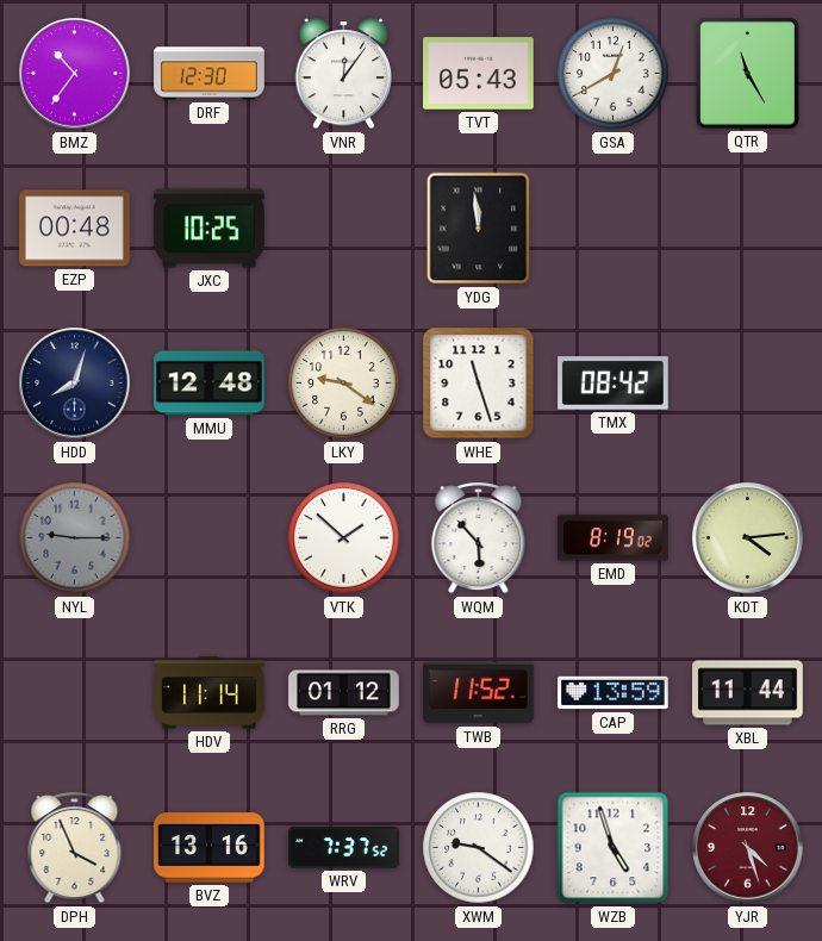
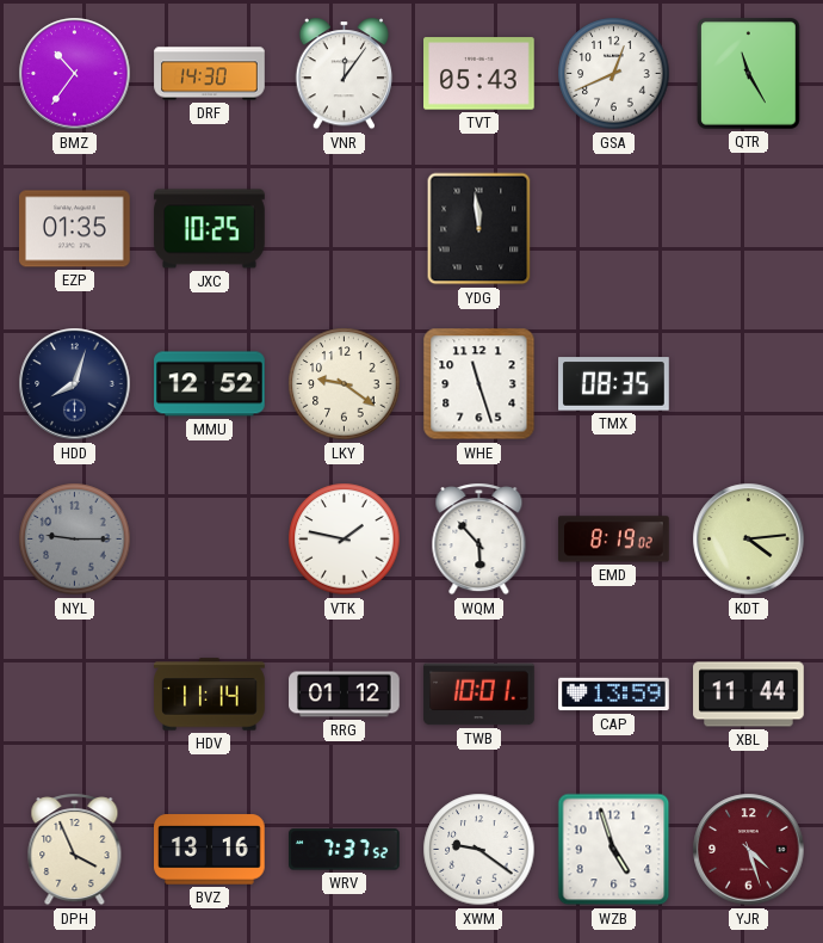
DRF: 12:30 -> 14:30
GSA: 12:40 -> 12:41
EZP: 00:48 -> 01:35
MMU: 12:48 -> 12:52
TMX: 08:42 -> 08:35
VTK: 1:52 -> 1:47
TWB: 11:52 -> 10:01
